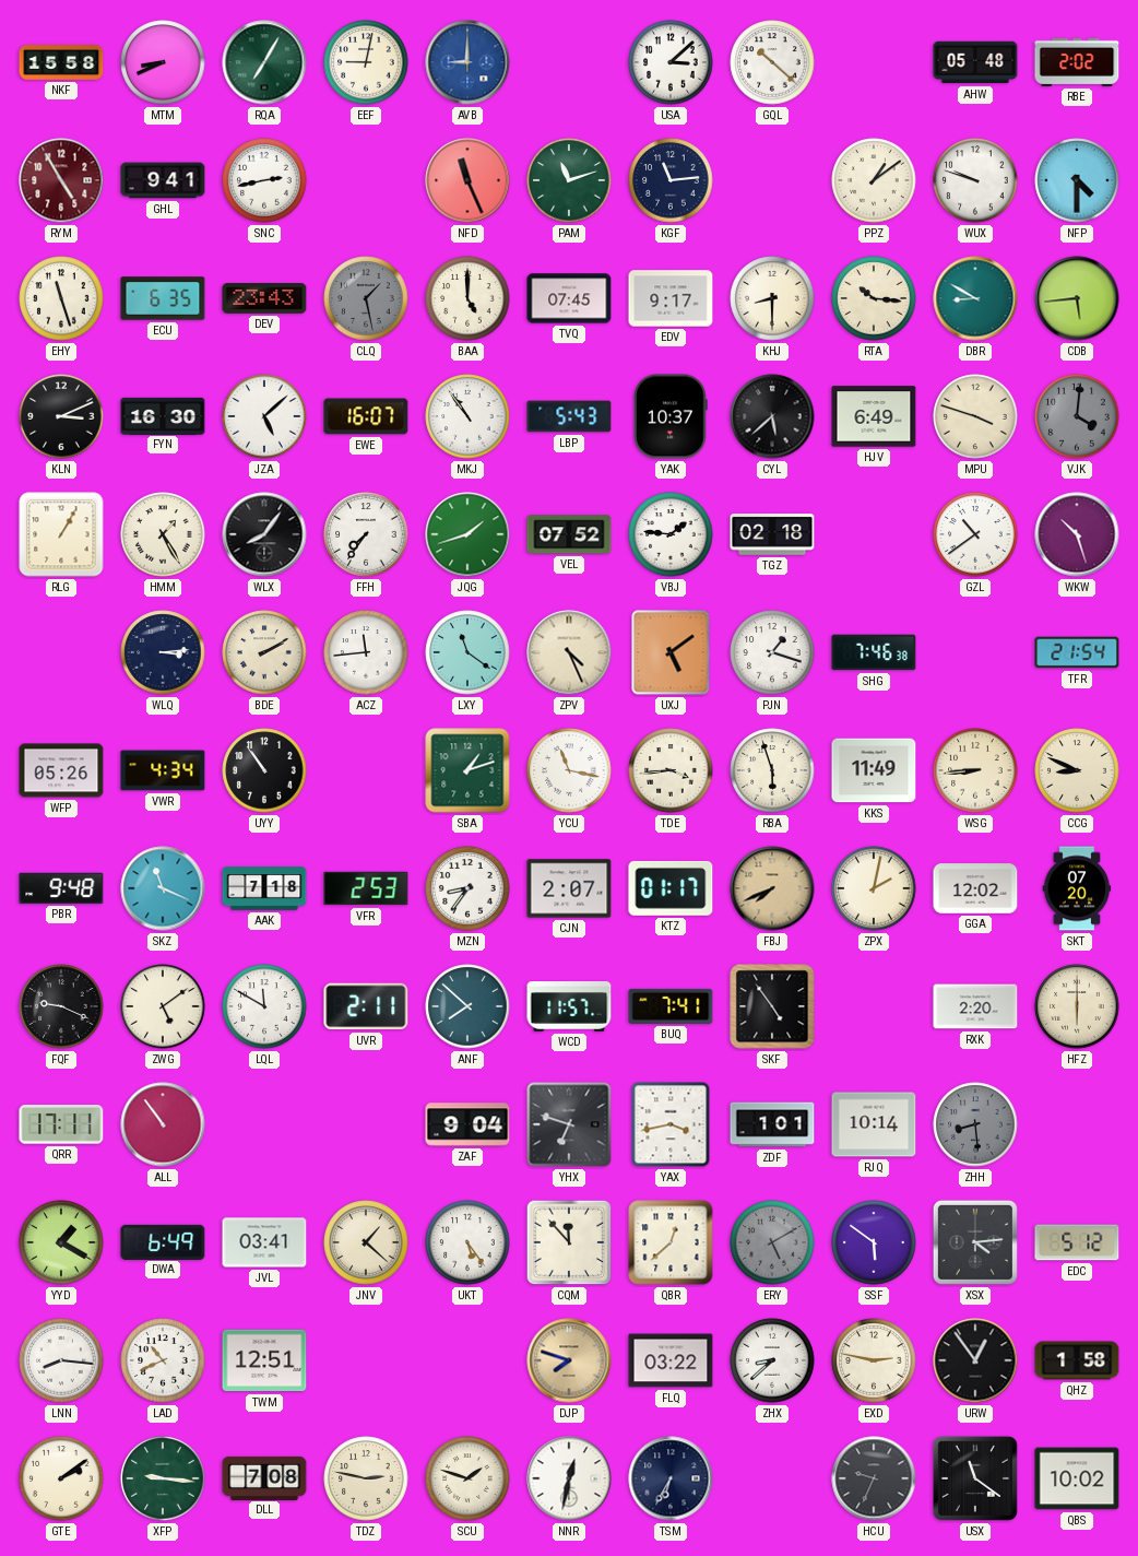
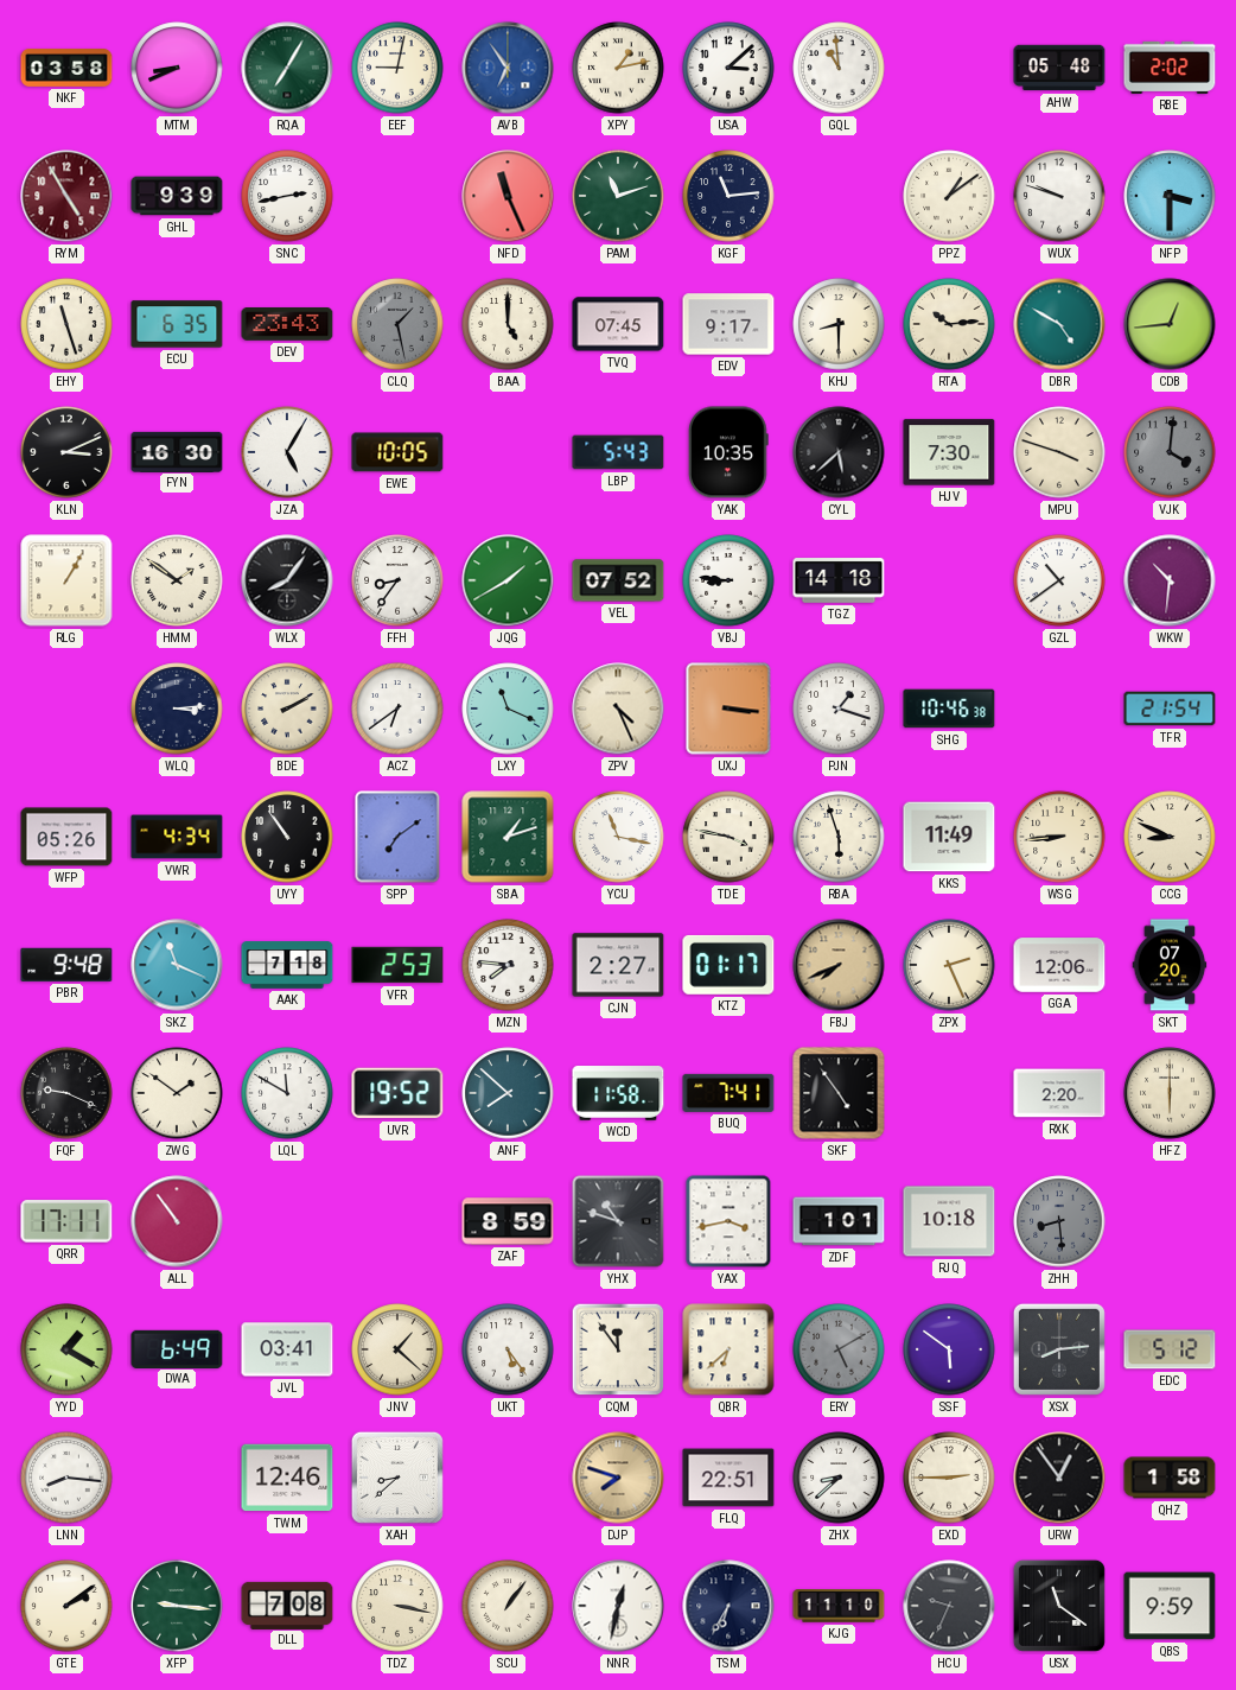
NKF: 15:58 -> 03:58
AVB: 9:00 -> 6:54
XPY: none -> 1:13
GQL: 10:22 -> 10:59
GHL: 9:41 -> 9:39
NFP: 4:30 -> 3:30
RTA: 10:16 -> 10:14
DBR: 8:50 -> 4:50
CDB: 5:44 -> 12:44
JZA: 5:08 -> 5:05
EWE: 16:07 -> 10:05
MKJ: 10:54 -> none
YAK: 10:37 -> 10:35
HJV: 6:49 -> 7:30
HMM: 1:25 -> 1:51
FFH: 7:36 -> 8:36
JQG: 1:42 -> 1:40
VBJ: 1:46 -> 8:46
TGZ: 02:18 -> 14:18
WKW: 10:27 -> 10:31
ACZ: 11:44 -> 6:39
LXY: 11:21 -> 11:19
UXJ: 5:09 -> 3:16
SHG: 7:46 -> 10:46
SPP: none -> 7:09
TDE: 3:44 -> 3:47
MZN: 8:36 -> 7:46
CJN: 2:07 -> 2:27
ZPX: 2:02 -> 2:26
GGA: 12:02 -> 12:06
ZWG: 5:09 -> 1:51
UVR: 2:11 -> 19:52
WCD: 11:57 -> 11:58
ZAF: 9:04 -> 8:59
YHX: 6:48 -> 10:48
RJQ: 10:14 -> 10:18
CQM: 11:53 -> 11:54
QBR: 12:38 -> 6:38
XSX: 4:14 -> 8:14
LAD: 10:41 -> none
TWM: 12:51 -> 12:46
XAH: none -> 8:38
FLQ: 03:22 -> 22:51
EXD: 2:47 -> 2:45
TDZ: 2:47 -> 3:17
SCU: 1:48 -> 1:06
KJG: none -> 11:10
QBS: 10:02 -> 9:59
